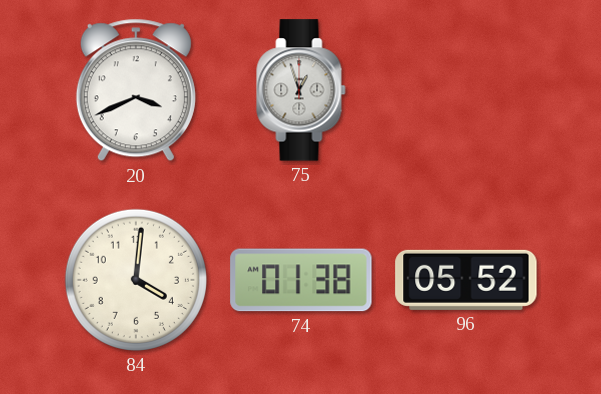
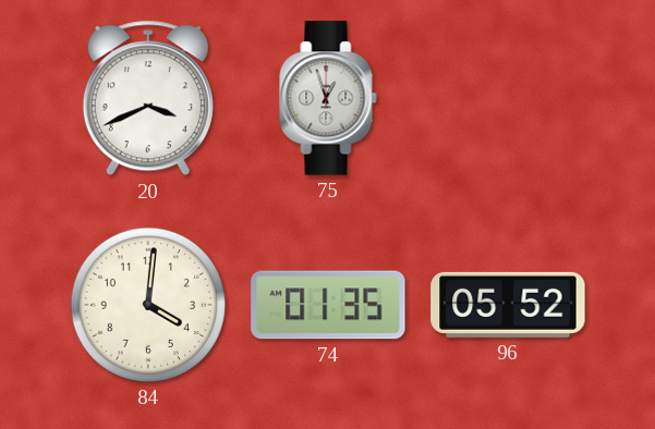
74: 01:38 -> 01:35
